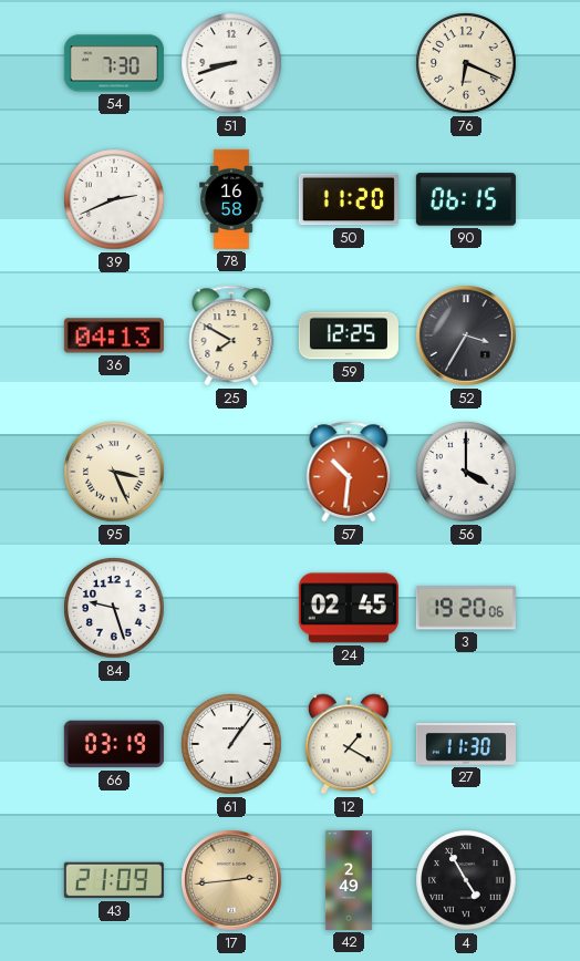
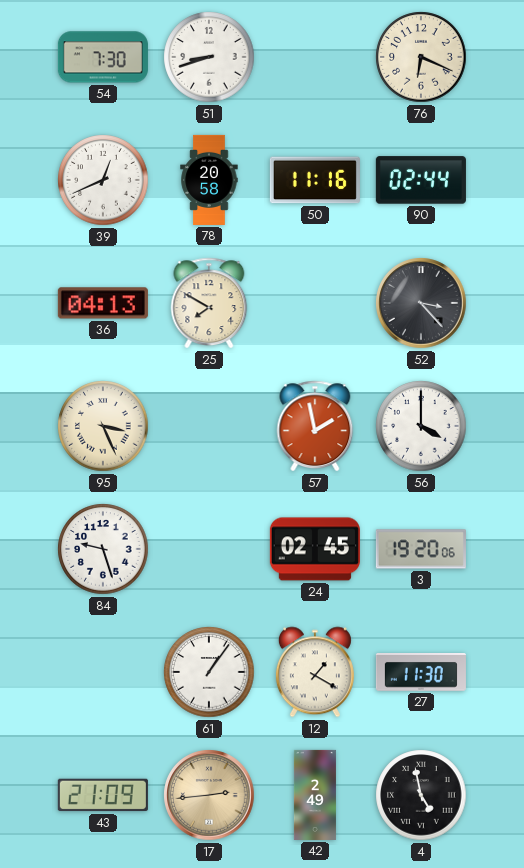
39: 2:41 -> 12:41
78: 16:58 -> 20:58
50: 11:20 -> 11:16
90: 06:15 -> 02:44
59: 12:25 -> none
52: 3:35 -> 3:23
57: 10:31 -> 1:58
66: 03:19 -> none
4: 4:55 -> 4:58
